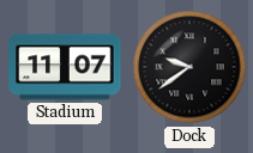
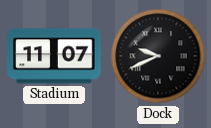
Dock: 9:39 -> 9:41
